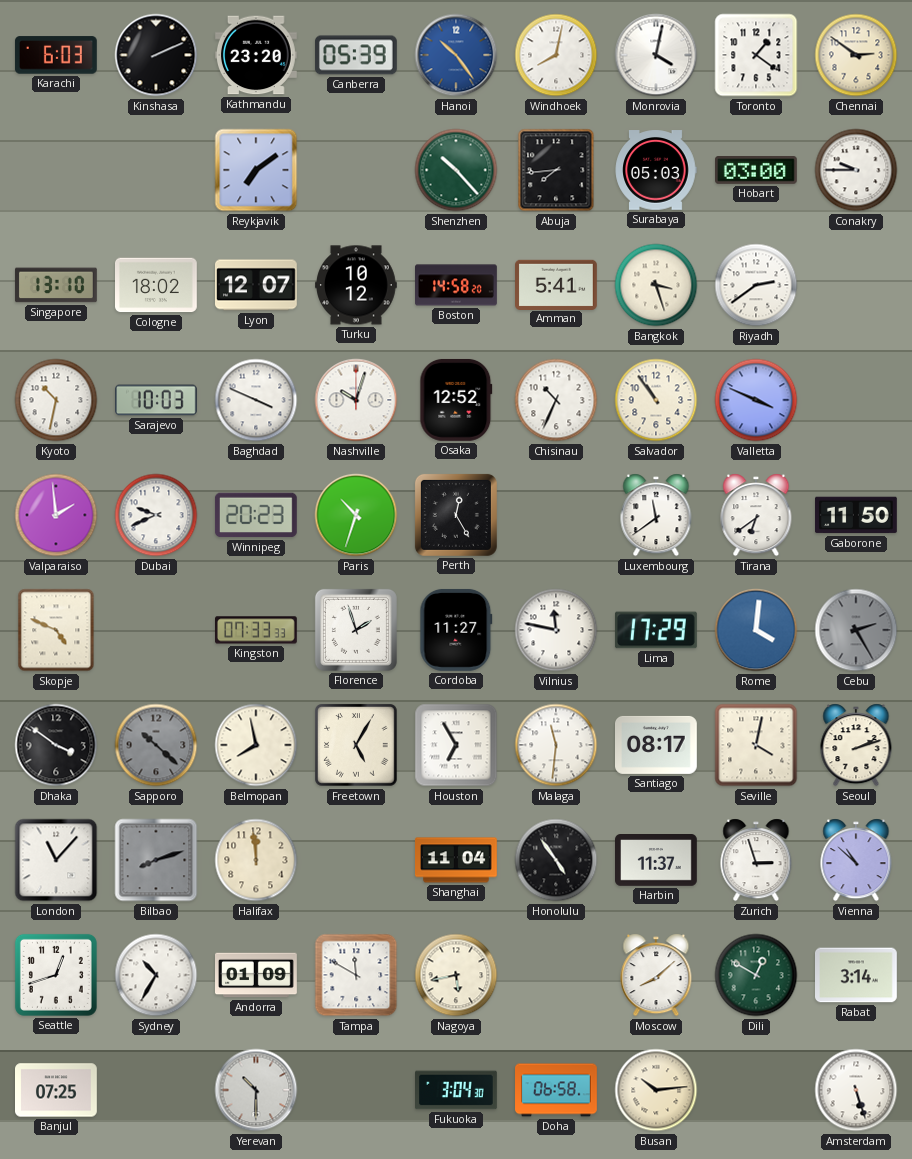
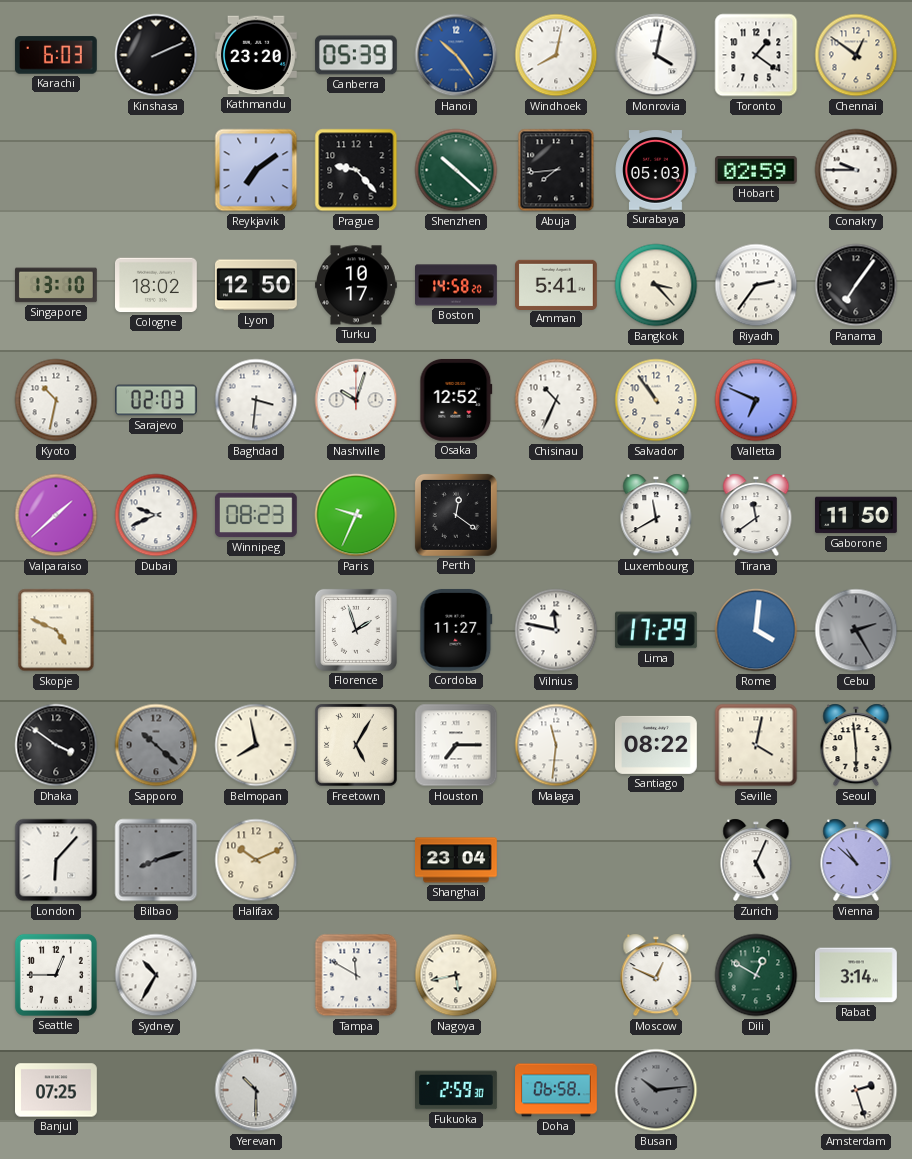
Chennai: 2:51 -> 12:51
Prague: none -> 9:23
Shenzhen: 10:23 -> 10:22
Hobart: 03:00 -> 02:59
Lyon: 12:07 -> 12:50
Turku: 10:12 -> 10:17
Bangkok: 3:27 -> 3:23
Riyadh: 2:39 -> 2:36
Panama: none -> 7:06
Sarajevo: 10:03 -> 02:03
Baghdad: 3:49 -> 3:31
Valletta: 3:49 -> 6:49
Valparaiso: 1:59 -> 1:38
Winnipeg: 20:23 -> 08:23
Paris: 10:33 -> 9:34
Perth: 12:25 -> 12:21
Luxembourg: 11:39 -> 11:40
Tirana: 6:39 -> 11:39
Kingston: 07:33 -> none
Houston: 6:55 -> 7:15
Santiago: 08:17 -> 08:22
Seoul: 2:12 -> 5:59
London: 11:07 -> 6:07
Halifax: 11:59 -> 10:11
Shanghai: 11:04 -> 23:04
Honolulu: 4:54 -> none
Harbin: 11:37 -> none
Zurich: 2:57 -> 5:04
Seattle: 12:42 -> 12:45
Andorra: 01:09 -> none
Moscow: 8:08 -> 12:49
Fukuoka: 3:04 -> 2:59
Busan dial: cream -> grey
Amsterdam: 5:27 -> 2:27
